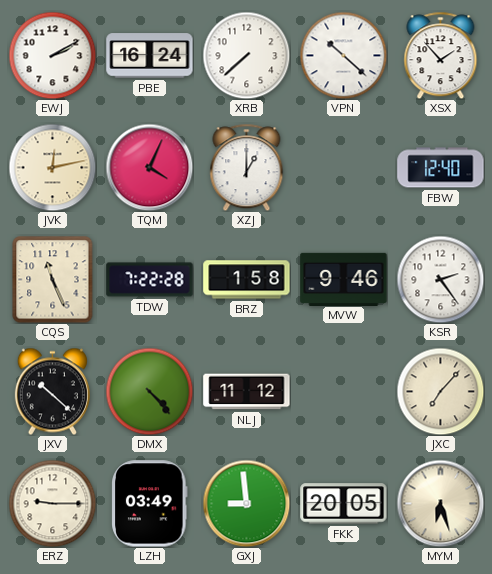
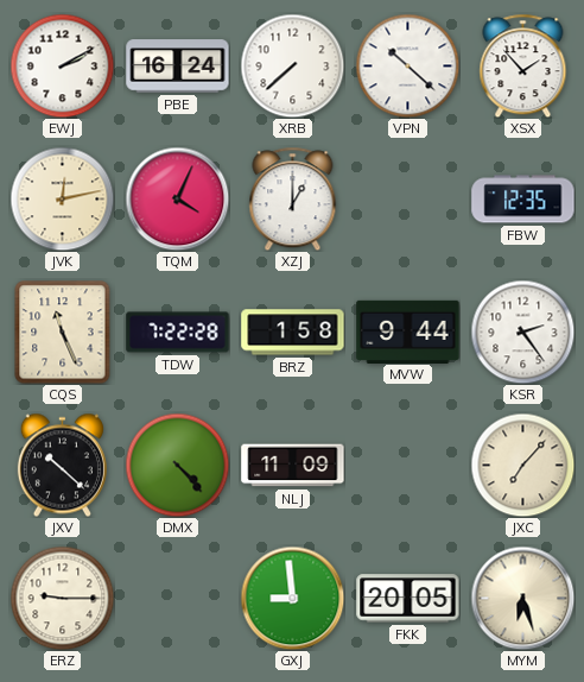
FBW: 12:40 -> 12:35
MVW: 9:46 -> 9:44
NLJ: 11:12 -> 11:09
LZH: 03:49 -> none
